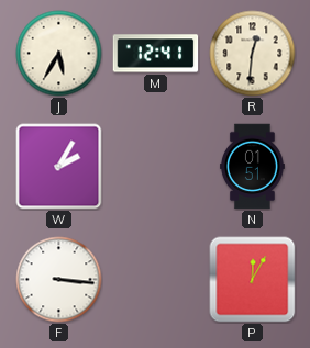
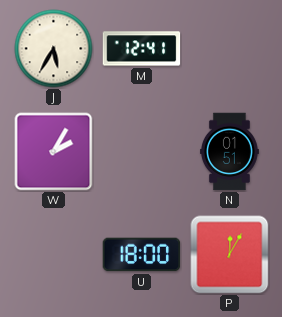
R: 12:31 -> none
F: 3:16 -> none
U: none -> 18:00
